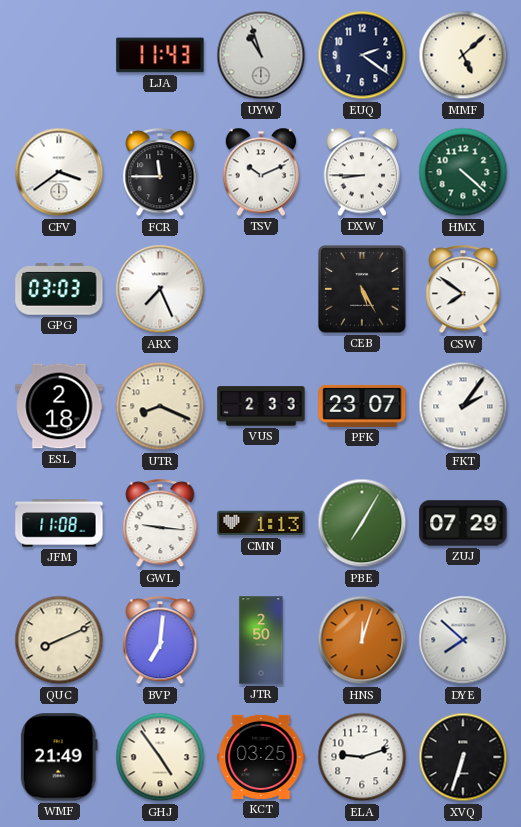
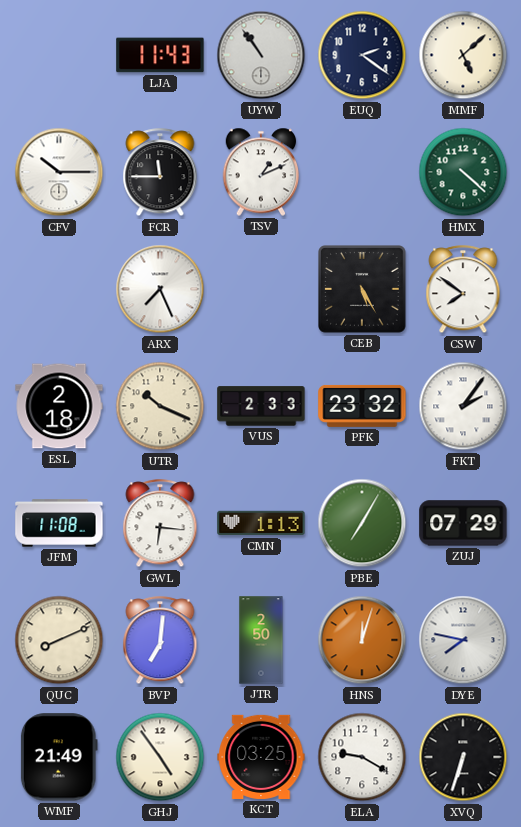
UYW: 10:57 -> 10:54
CFV: 3:39 -> 10:15
TSV: 10:11 -> 1:11
DXW: 8:45 -> none
GPG: 03:03 -> none
UTR: 8:19 -> 10:19
PFK: 23:07 -> 23:32
GWL: 9:16 -> 6:16
DYE: 7:52 -> 7:47
ELA: 9:12 -> 9:20
